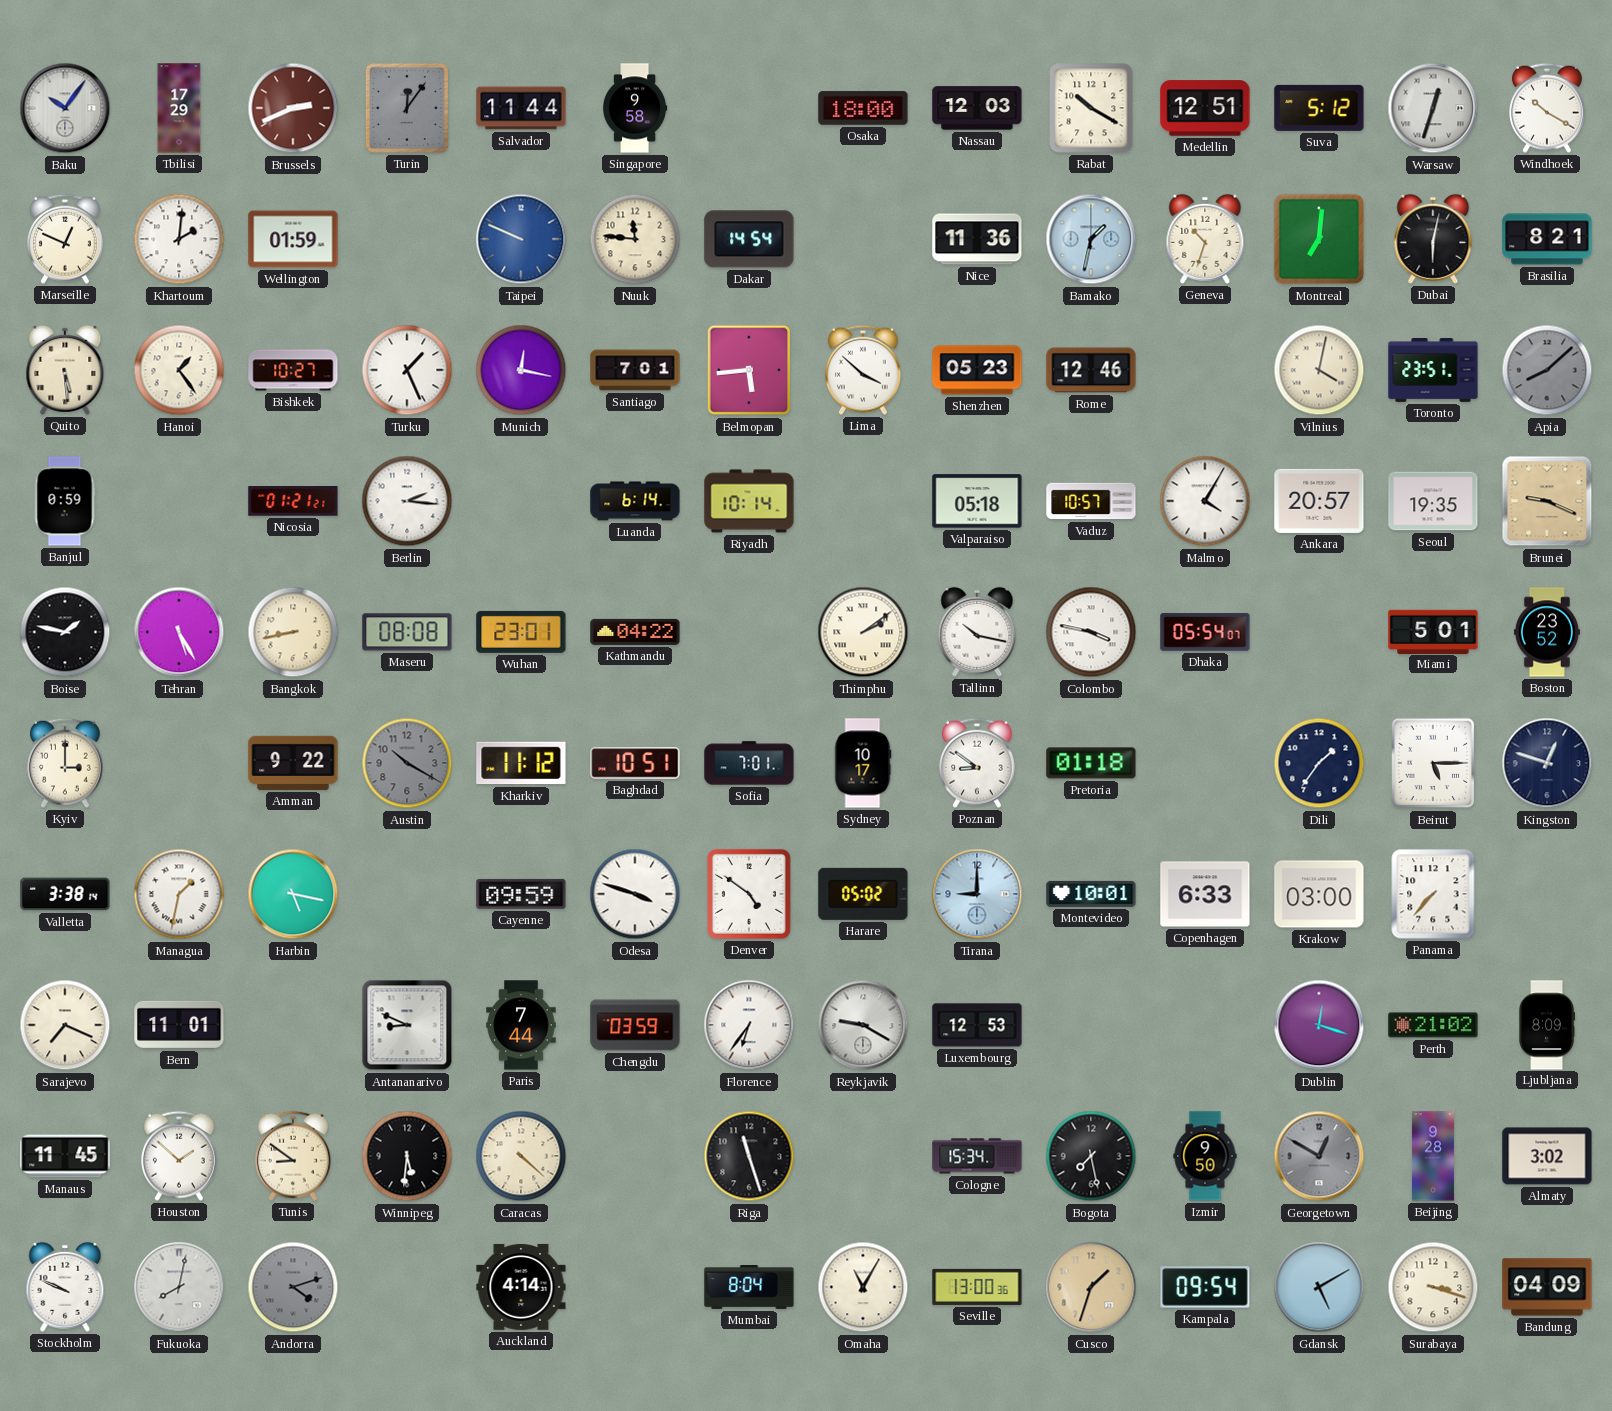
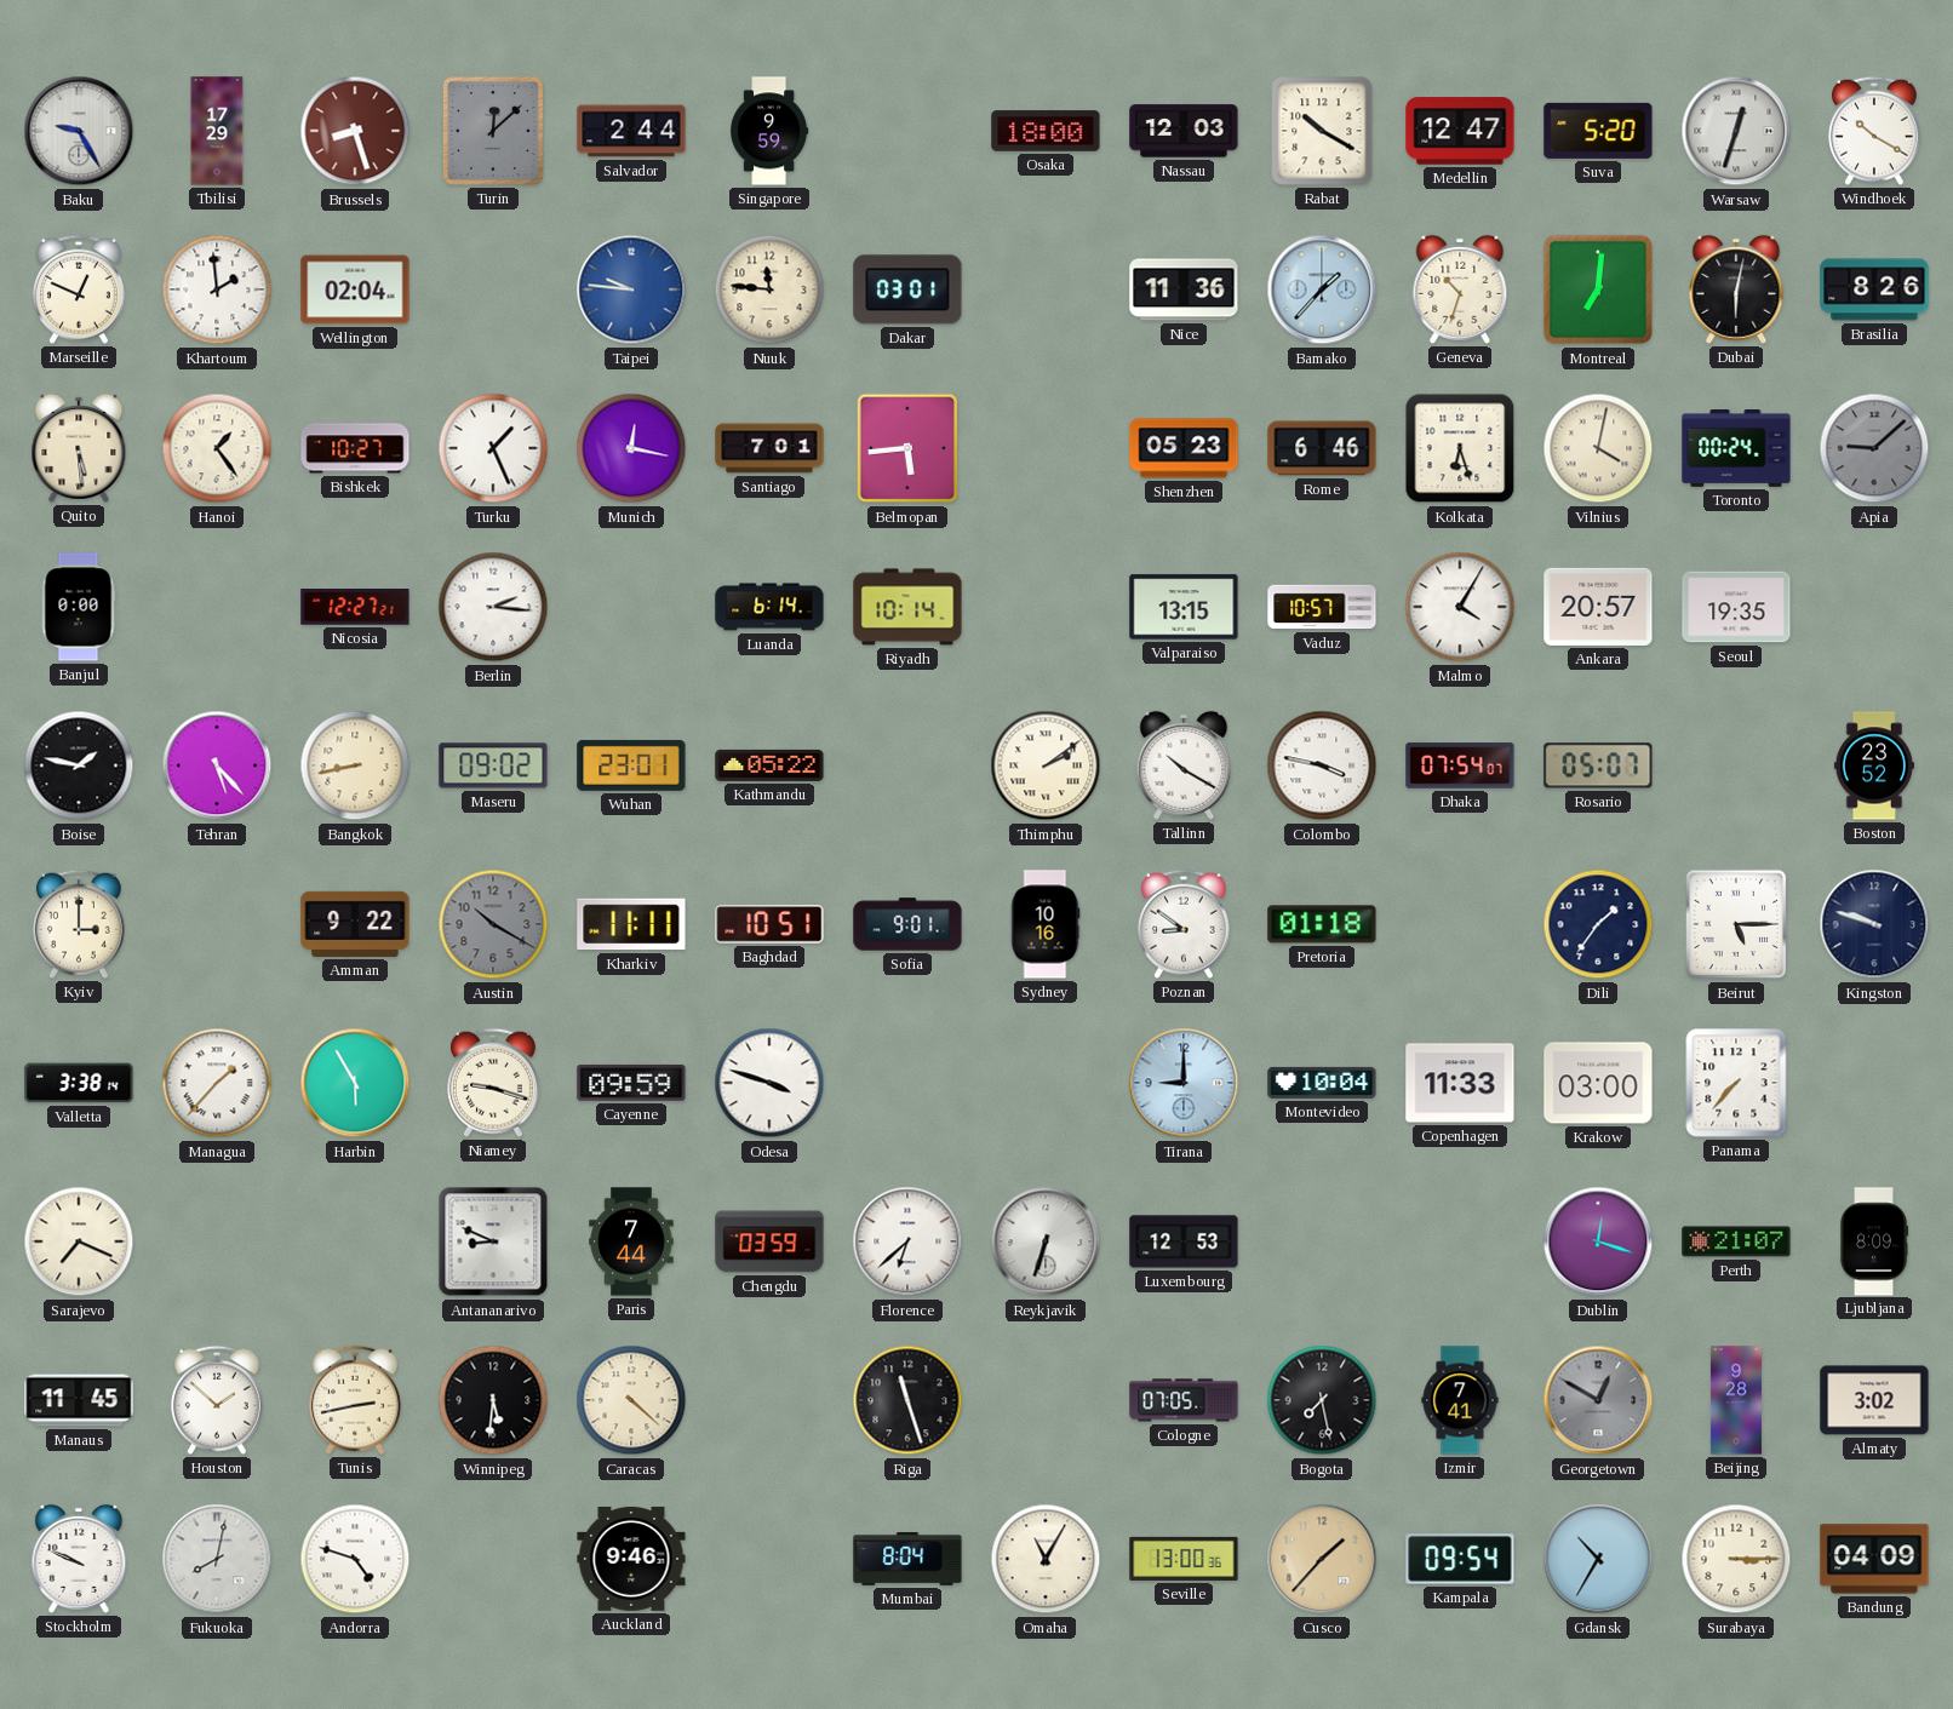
Baku: 10:06 -> 9:25
Brussels: 2:41 -> 8:27
Turin: 12:06 -> 12:08
Salvador: 11:44 -> 2:44
Singapore: 9:58 -> 9:59
Medellin: 12:51 -> 12:47
Suva: 5:12 -> 5:20
Khartoum: 2:01 -> 1:59
Wellington: 01:59 -> 02:04
Taipei: 9:49 -> 9:46
Dakar: 14:54 -> 03:01
Bamako: 1:32 -> 1:37
Brasilia: 8:21 -> 8:26
Lima: 3:52 -> none
Rome: 12:46 -> 6:46
Kolkata: none -> 6:27
Toronto: 23:51 -> 00:24
Apia: 8:08 -> 9:08
Banjul: 0:59 -> 0:00
Nicosia: 01:21 -> 12:27
Valparaiso: 05:18 -> 13:15
Brunei: 9:19 -> none
Tehran: 5:25 -> 5:23
Maseru: 08:08 -> 09:02
Kathmandu: 04:22 -> 05:22
Tallinn: 10:17 -> 10:20
Dhaka: 05:54 -> 07:54
Rosario: none -> 05:07
Miami: 5:01 -> none
Kharkiv: 11:12 -> 11:11
Sofia: 7:01 -> 9:01
Sydney: 10:17 -> 10:16
Kingston: 12:48 -> 9:48
Managua: 1:32 -> 1:37
Harbin: 5:17 -> 5:55
Niamey: none -> 9:18
Denver: 4:51 -> none
Harare: 05:02 -> none
Montevideo: 10:01 -> 10:04
Copenhagen: 6:33 -> 11:33
Bern: 11:01 -> none
Florence: 6:36 -> 6:38
Reykjavik: 9:20 -> 6:33
Perth: 21:02 -> 21:07
Tunis: 8:51 -> 2:43
Cologne: 15:34 -> 07:05
Izmir: 9:50 -> 7:41
Andorra: 4:12 -> 4:48
Andorra dial: grey -> white
Auckland: 4:14 -> 9:46
Cusco: 1:33 -> 1:37
Gdansk: 5:10 -> 10:35
Surabaya: 3:18 -> 3:15
